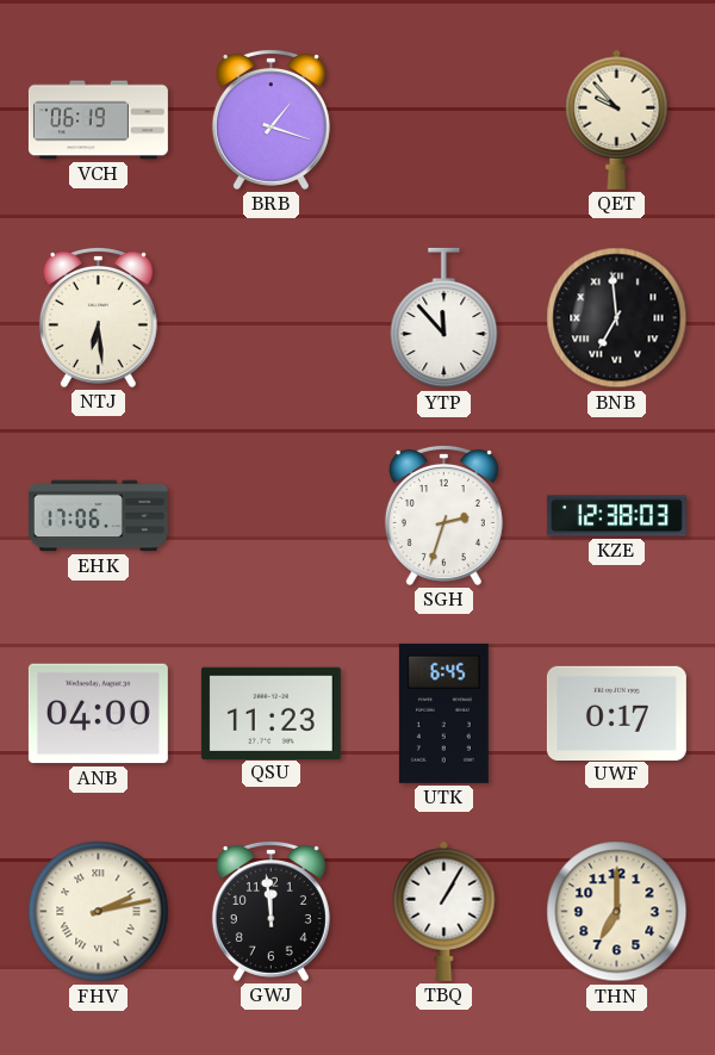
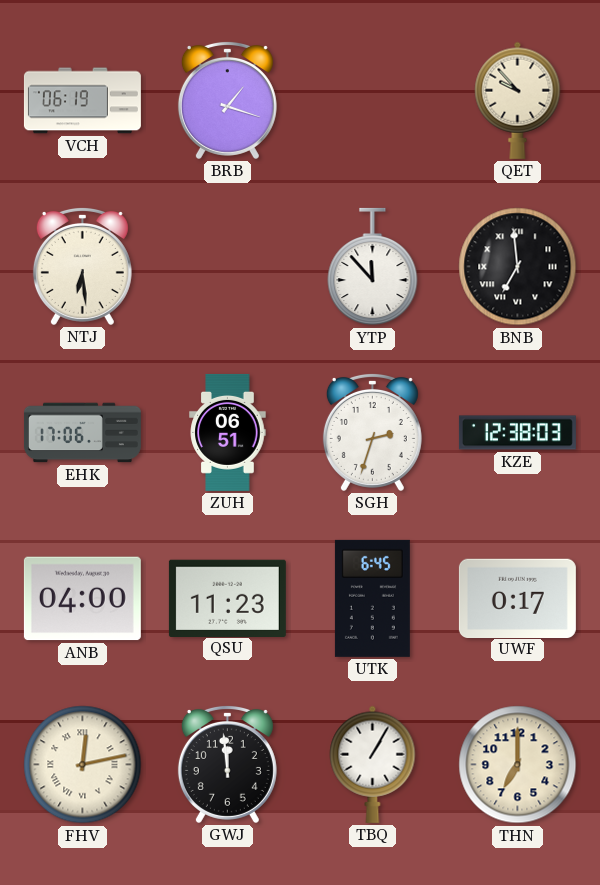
ZUH: none -> 06:51
FHV: 2:13 -> 12:13
